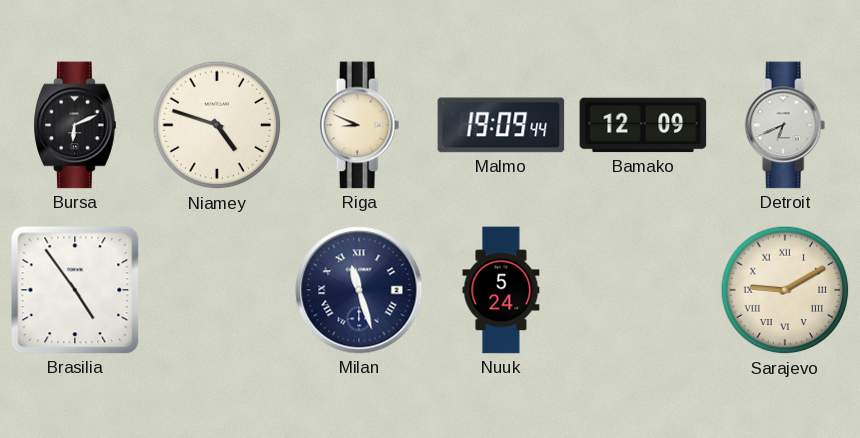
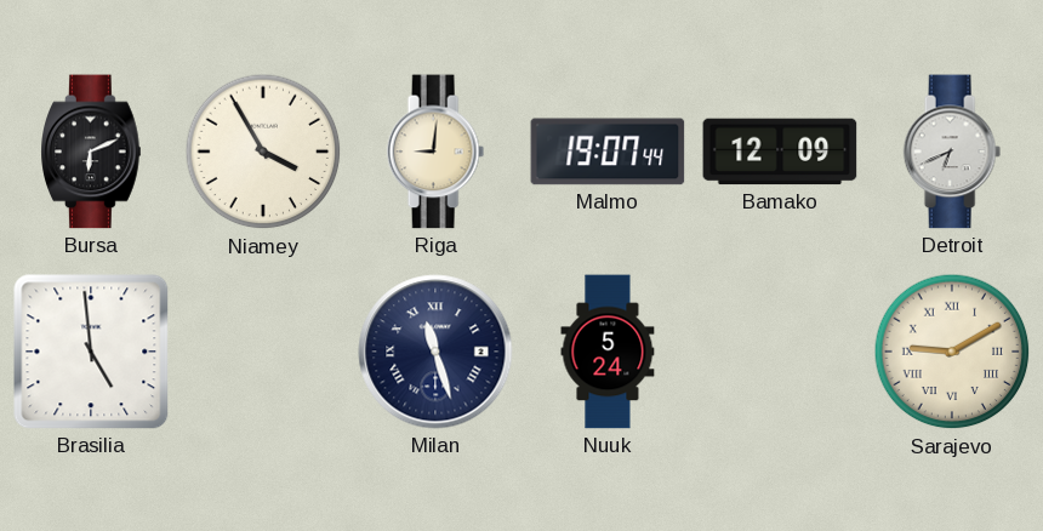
Niamey: 4:48 -> 3:55
Riga: 8:49 -> 9:01
Malmo: 19:09 -> 19:07
Brasilia: 4:54 -> 4:59
